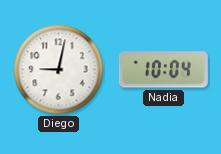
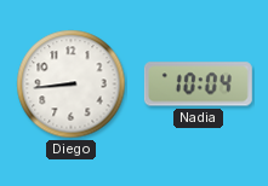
Diego: 9:02 -> 8:44
